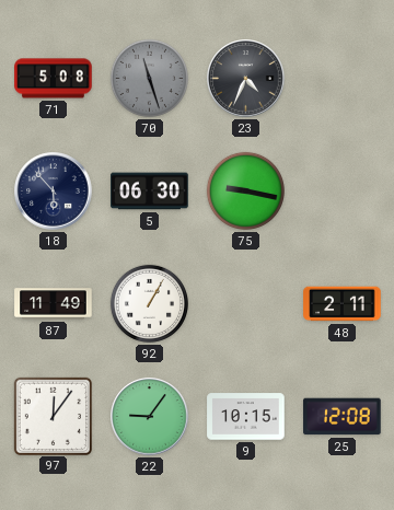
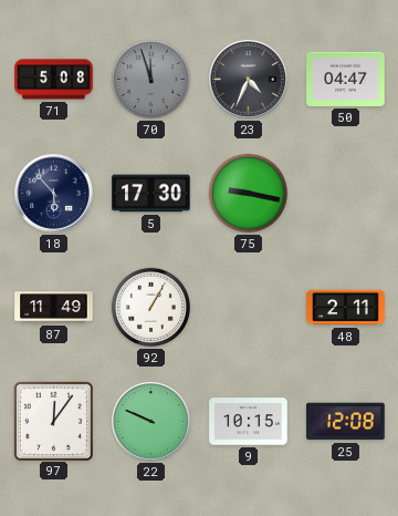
70: 11:27 -> 11:57
50: none -> 04:47
5: 06:30 -> 17:30
22: 9:06 -> 9:49
